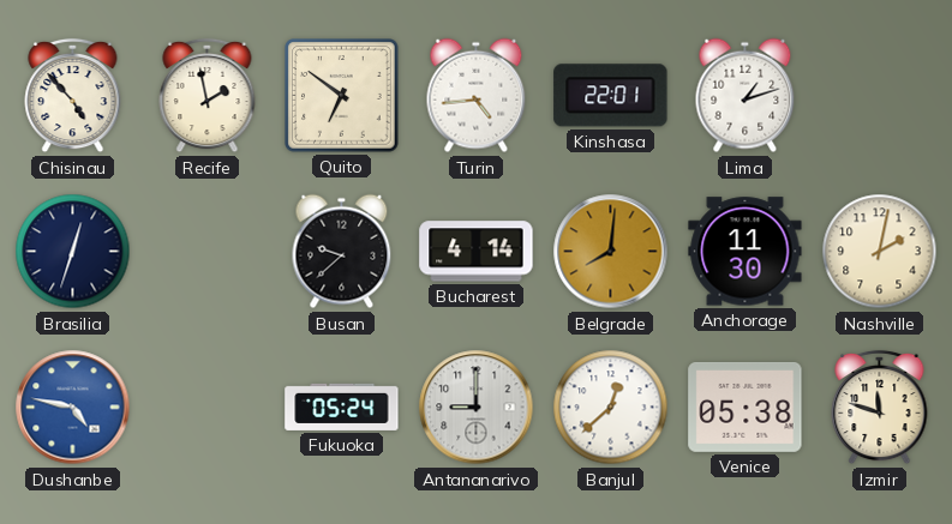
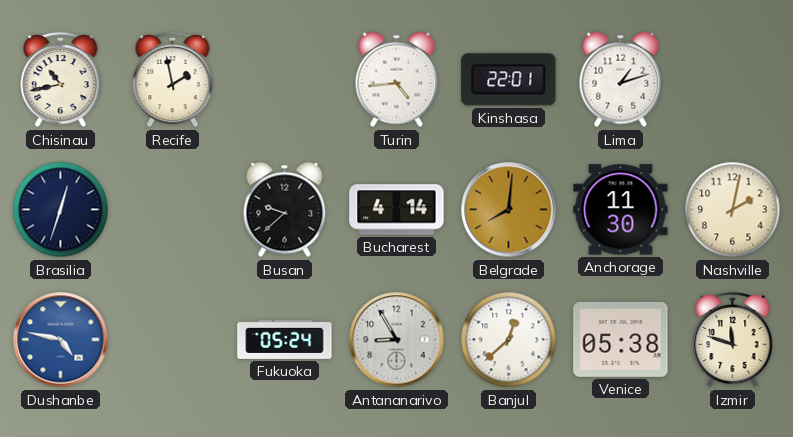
Chisinau: 4:53 -> 10:43
Quito: 6:51 -> none
Antananarivo: 9:00 -> 8:55
